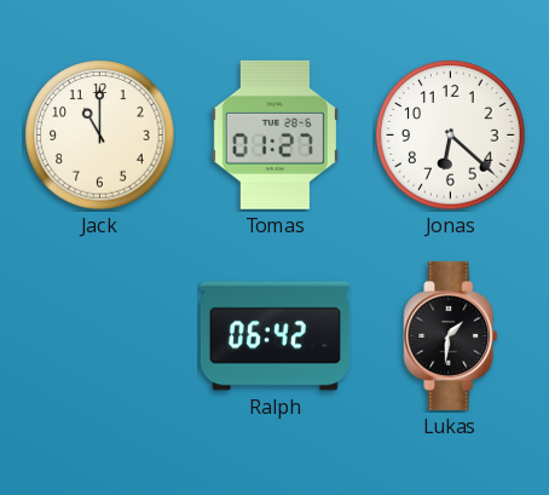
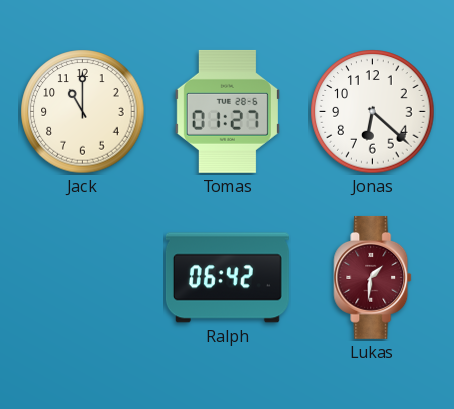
Lukas dial: black -> burgundy
